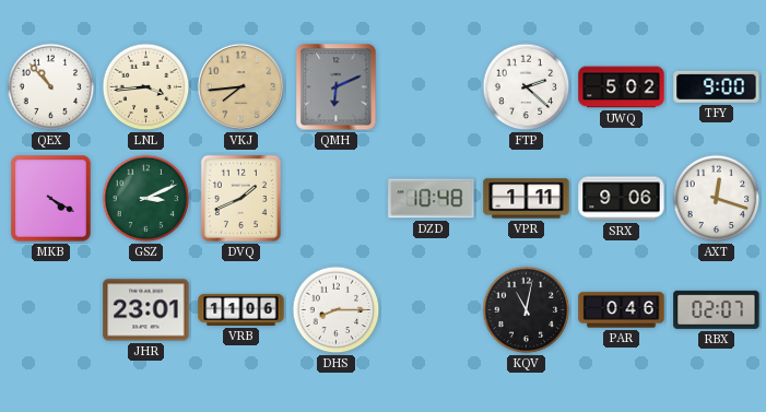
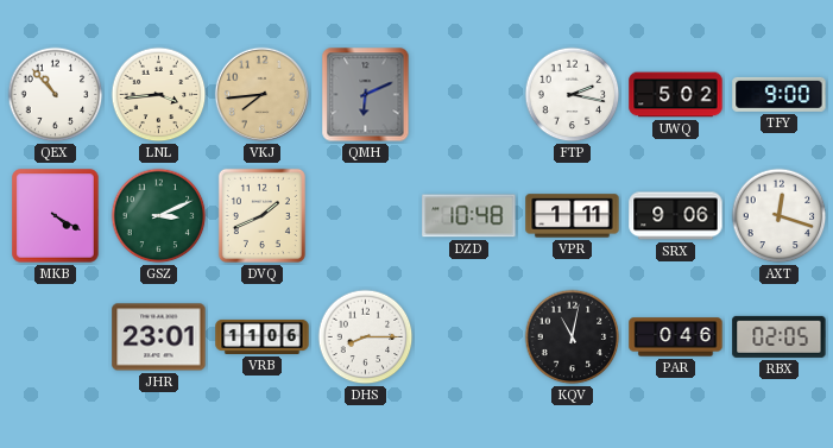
FTP: 2:22 -> 2:17
RBX: 02:07 -> 02:05
